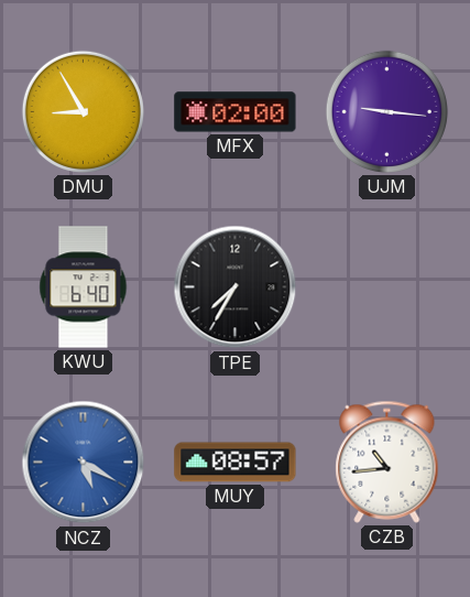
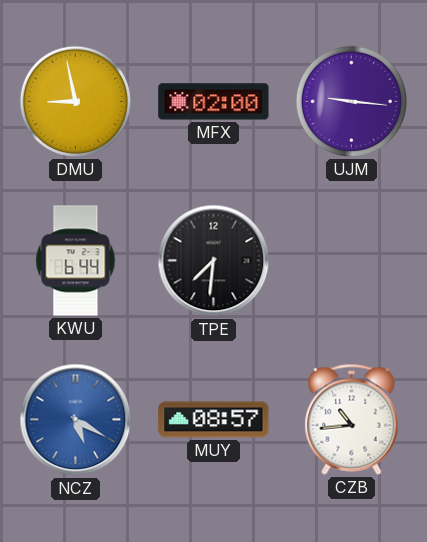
DMU: 8:55 -> 8:58
KWU: 6:40 -> 6:44
TPE: 7:35 -> 7:31
